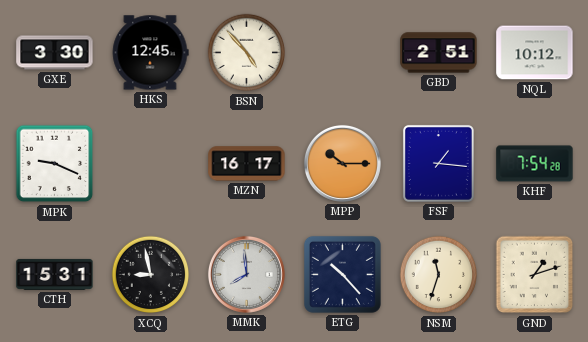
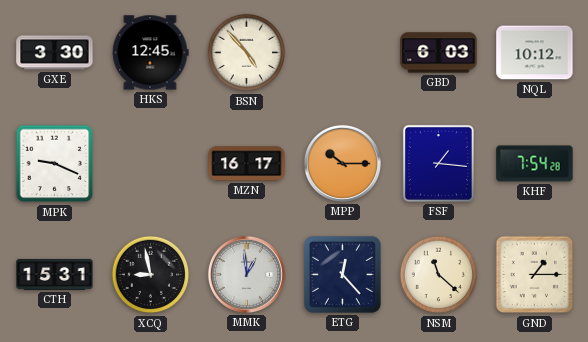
GBD: 2:51 -> 6:03
MMK: 7:59 -> 12:59
ETG: 10:23 -> 12:23
NSM: 11:33 -> 11:22
GND: 1:12 -> 1:15
